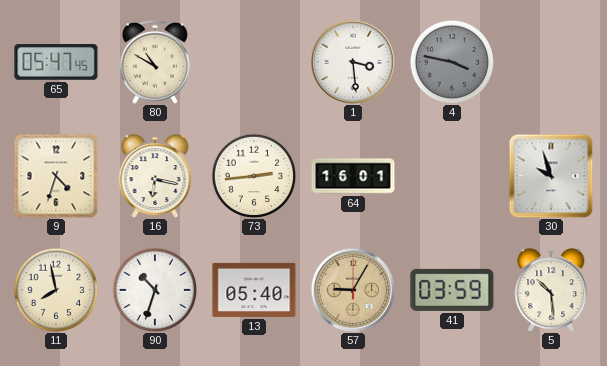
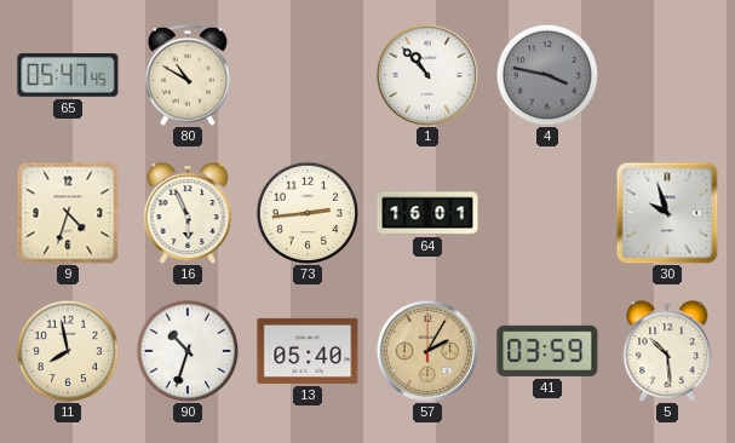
1: 3:29 -> 10:53
16: 6:17 -> 5:56
57: 9:05 -> 2:05
